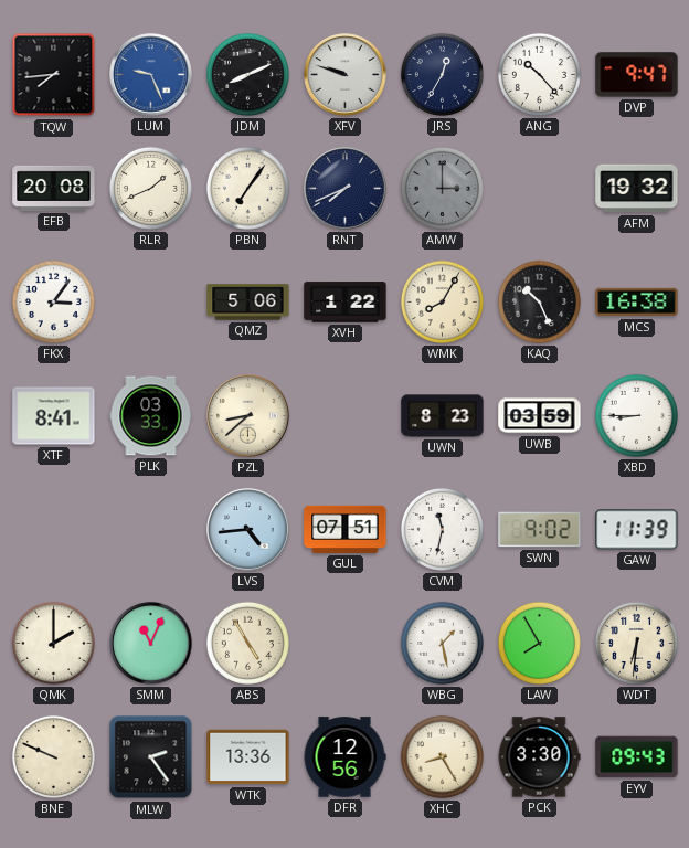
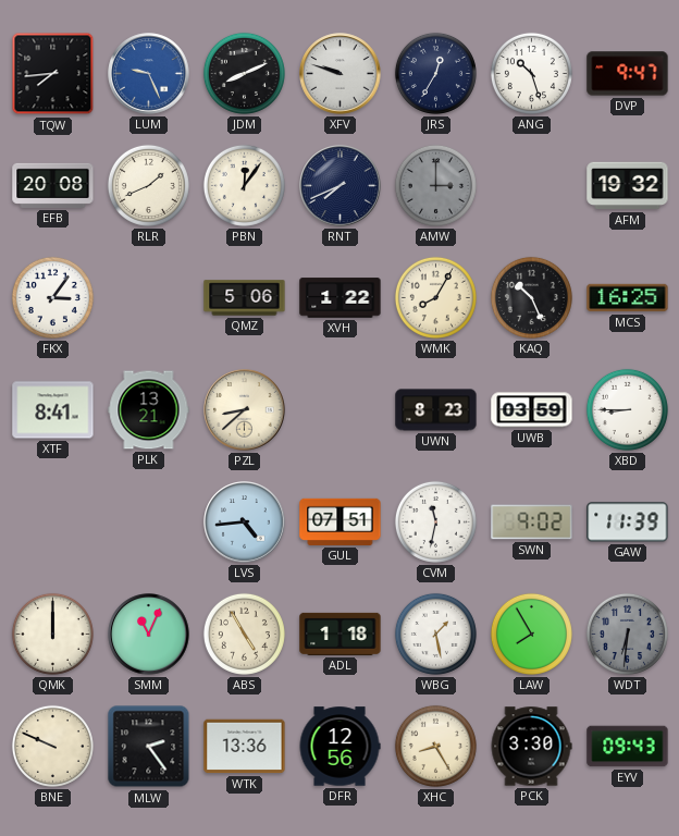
ANG: 10:23 -> 10:27
PBN: 7:06 -> 12:06
MCS: 16:38 -> 16:25
PLK: 03:33 -> 13:21
QMK: 2:00 -> 12:00
ADL: none -> 1:18
WDT dial: cream -> grey
